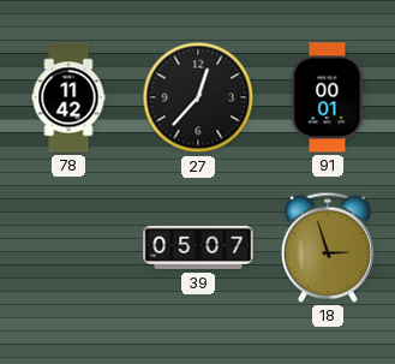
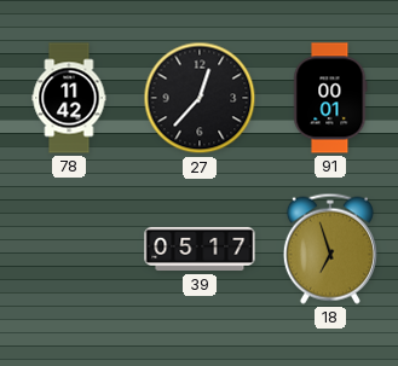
39: 05:07 -> 05:17
18: 2:57 -> 6:57
